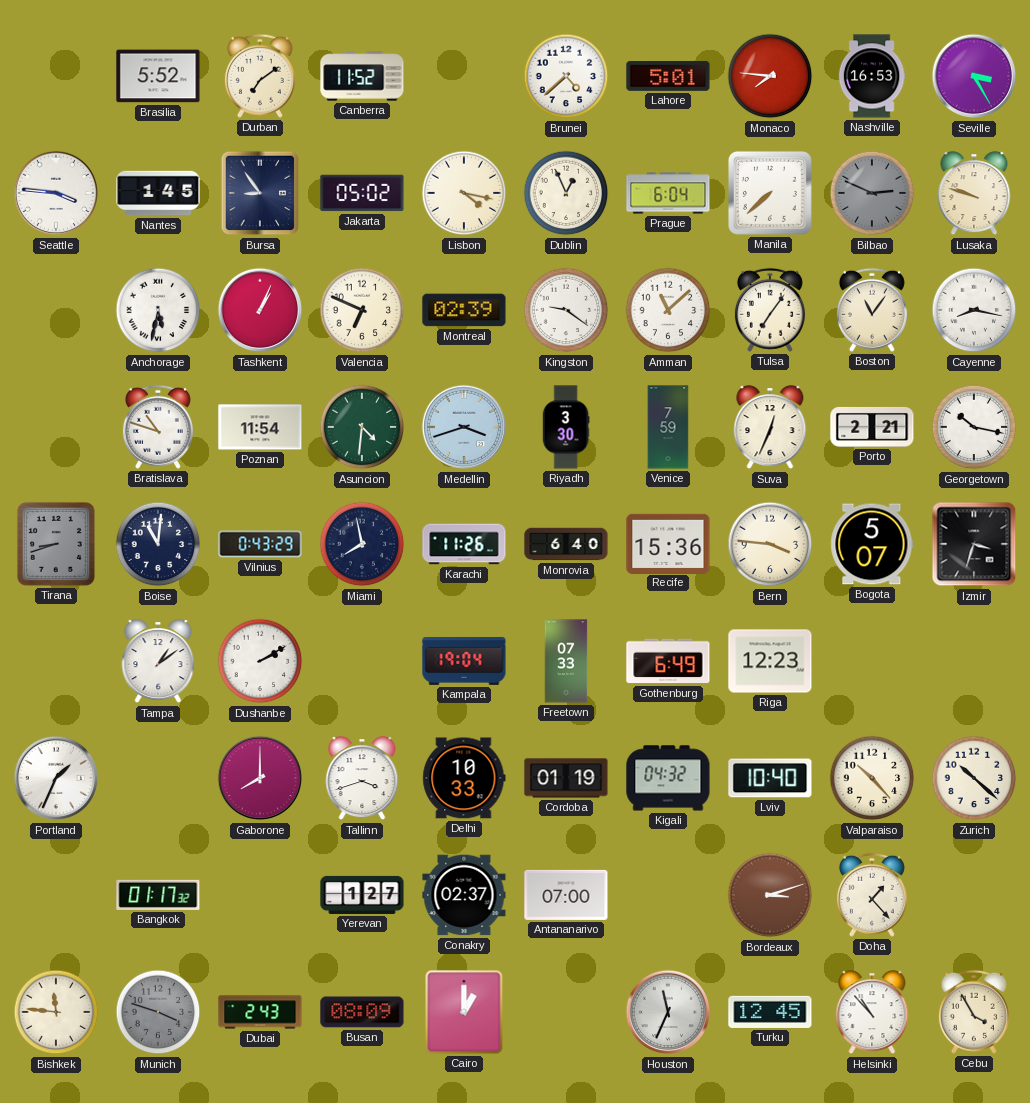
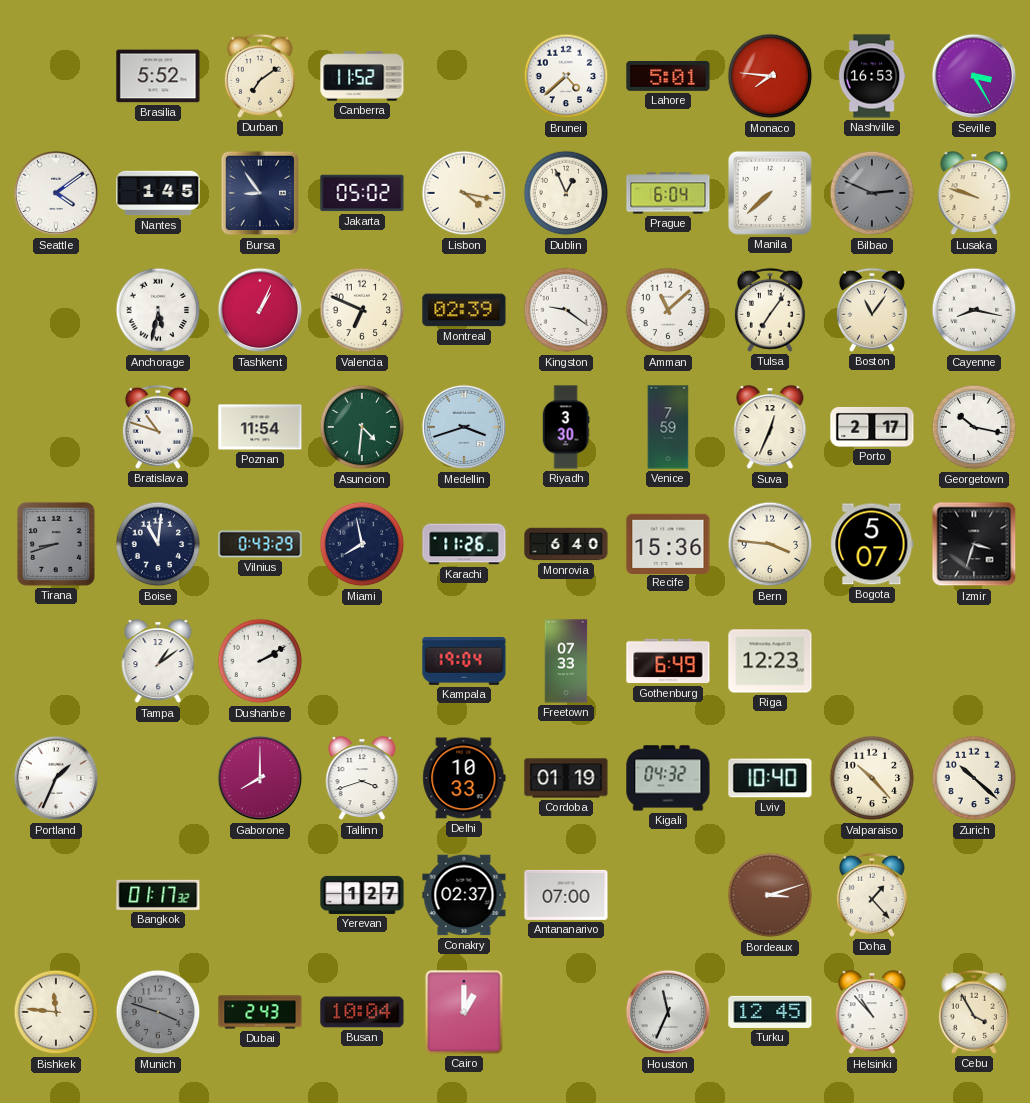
Seattle: 3:46 -> 4:09
Porto: 2:21 -> 2:17
Busan: 08:09 -> 10:04
